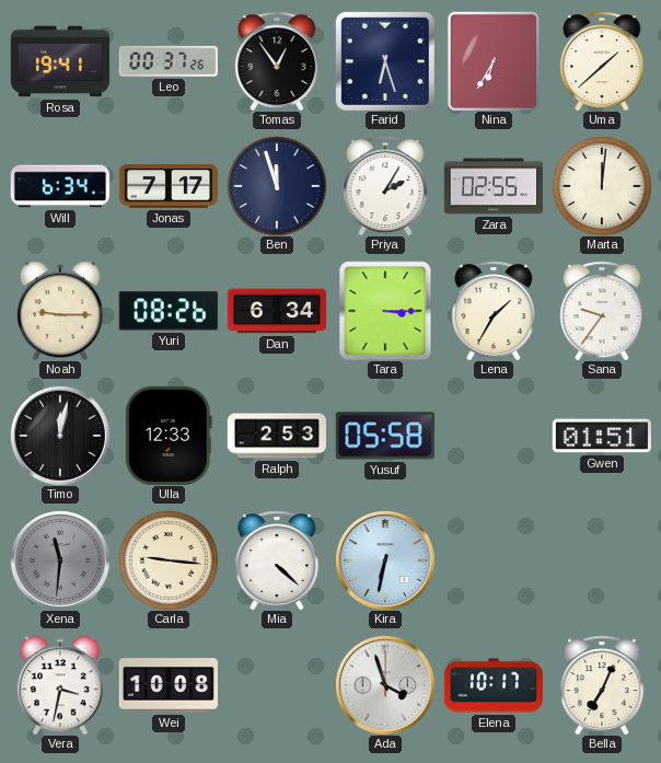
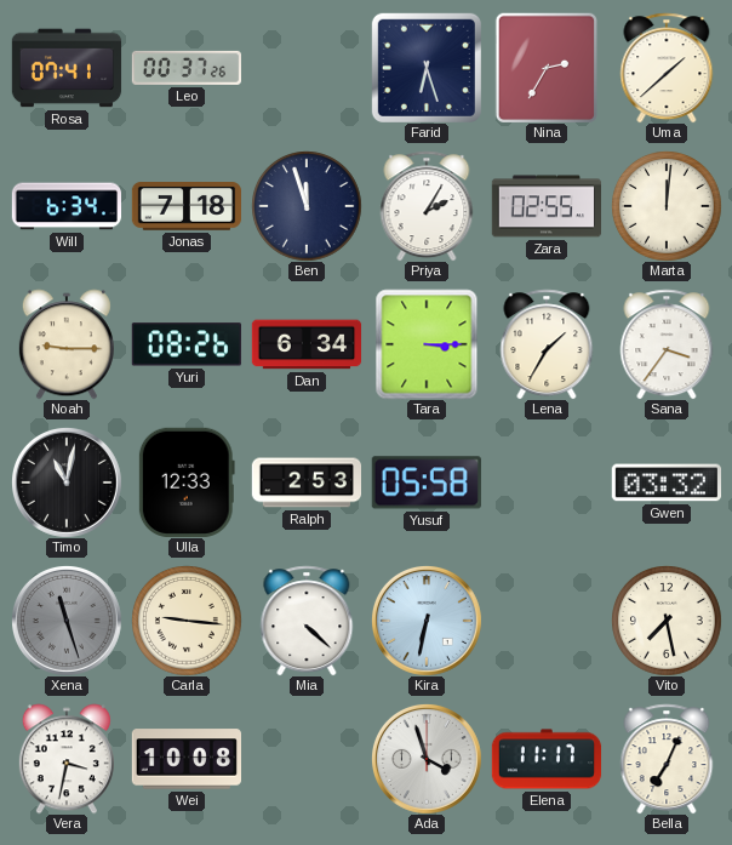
Rosa: 19:41 -> 07:41
Tomas: 12:54 -> none
Nina: 6:35 -> 2:35
Jonas: 7:17 -> 7:18
Sana: 9:36 -> 3:36
Timo: 12:02 -> 11:02
Gwen: 01:51 -> 03:32
Xena: 11:31 -> 11:27
Vito: none -> 7:28
Elena: 10:17 -> 11:17
